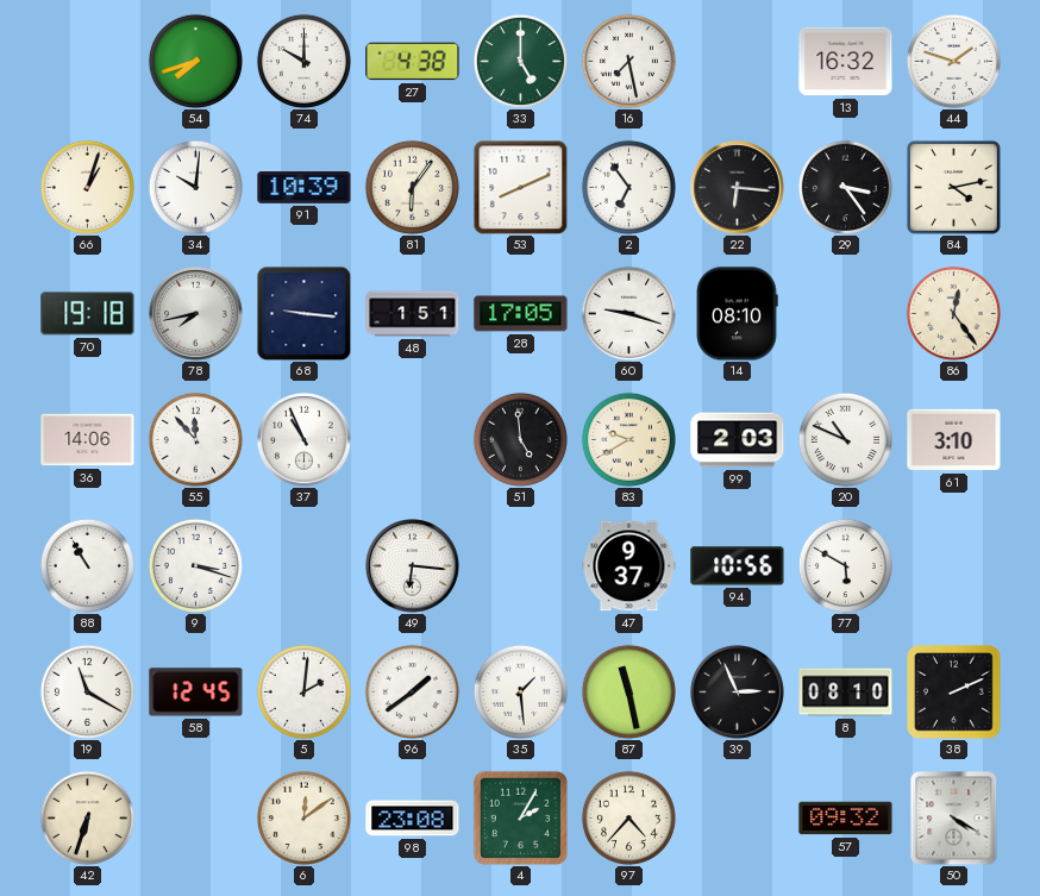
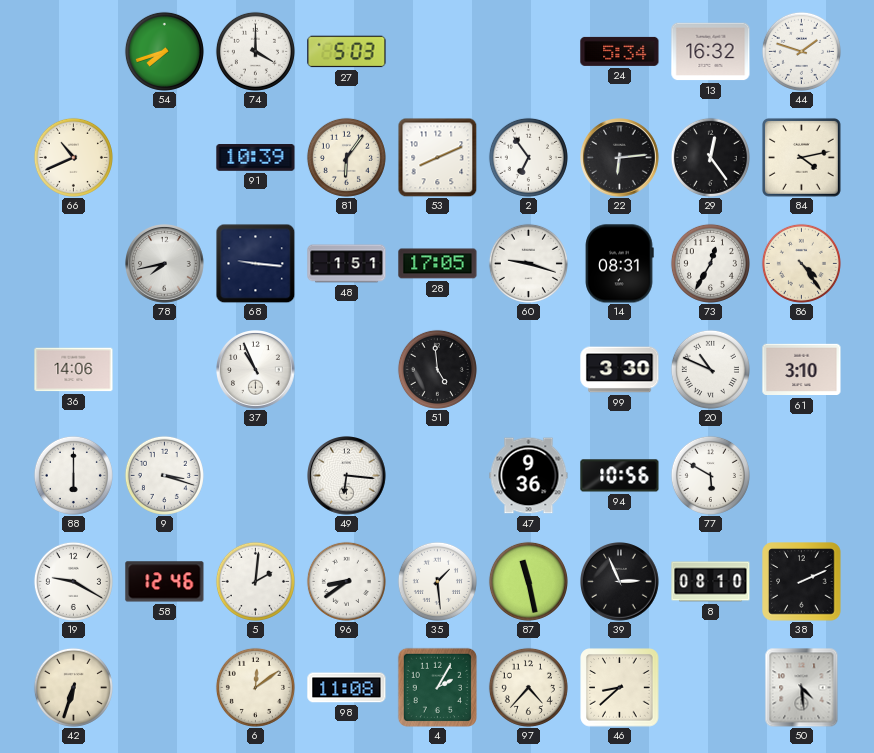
74: 10:00 -> 4:00
27: 4:38 -> 5:03
33: 5:00 -> none
16: 7:28 -> none
24: none -> 5:34
66: 1:03 -> 10:41
34: 10:01 -> none
22: 6:16 -> 6:14
29: 3:24 -> 12:24
70: 19:18 -> none
14: 08:10 -> 08:31
73: none -> 12:35
86: 12:24 -> 4:24
55: 11:53 -> none
83: 9:40 -> none
99: 2:03 -> 3:30
88: 10:55 -> 6:00
47: 9:37 -> 9:36
19: 11:20 -> 9:20
58: 12:45 -> 12:46
96: 1:39 -> 8:39
98: 23:08 -> 11:08
46: none -> 8:38
57: 09:32 -> none
50: 4:20 -> 4:29
